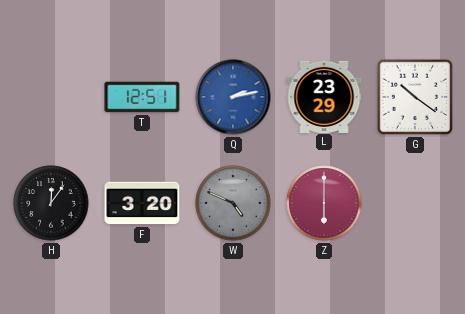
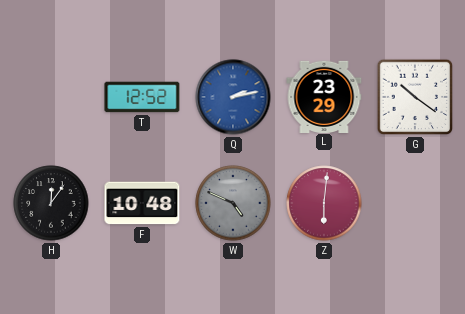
T: 12:51 -> 12:52
F: 3:20 -> 10:48
Z: 6:00 -> 6:01
